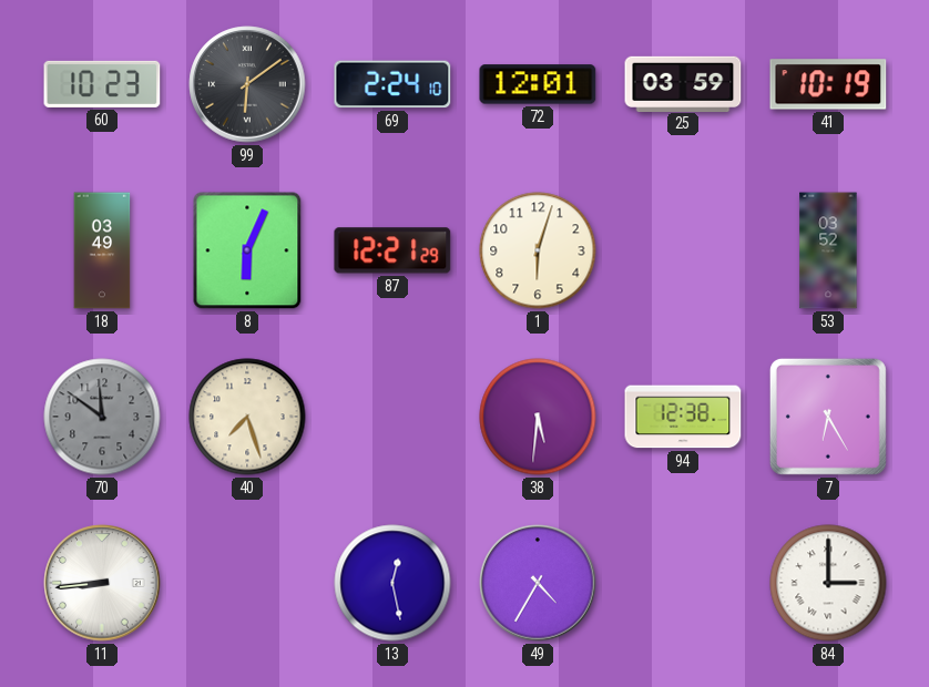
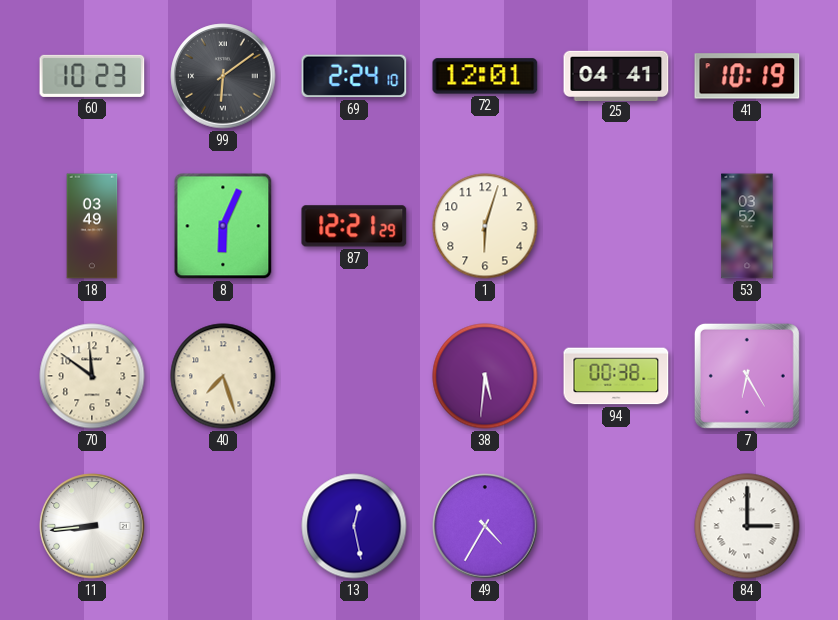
25: 03:59 -> 04:41
70 dial: grey -> cream
94: 12:38 -> 00:38
